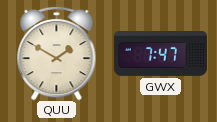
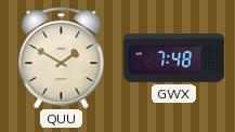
GWX: 7:47 -> 7:48
